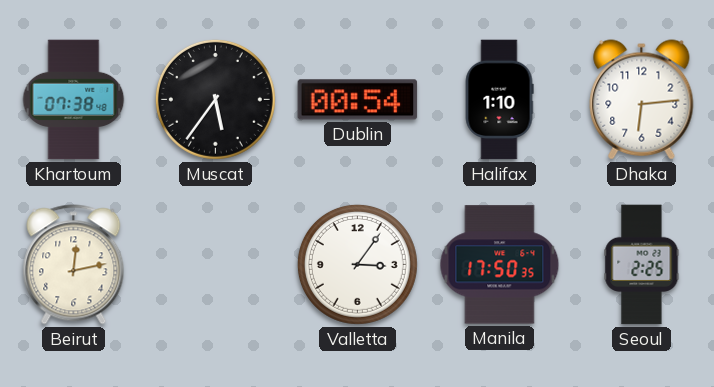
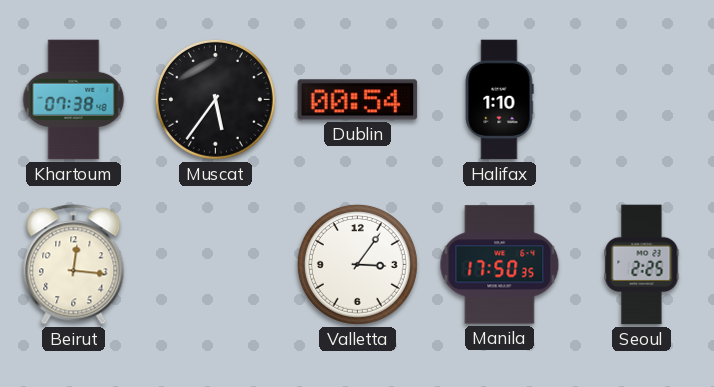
Dhaka: 6:14 -> none
Beirut: 12:13 -> 12:16
